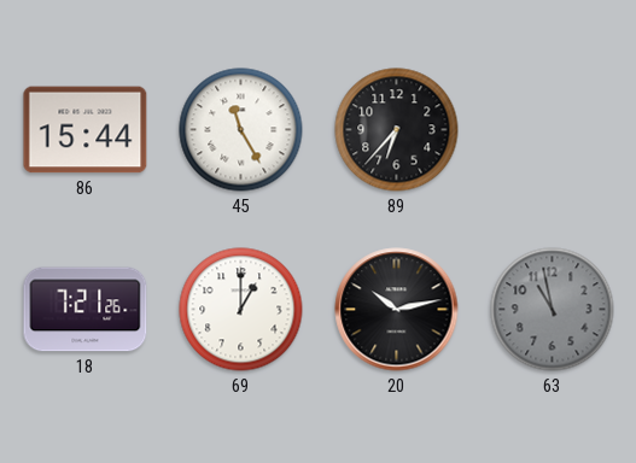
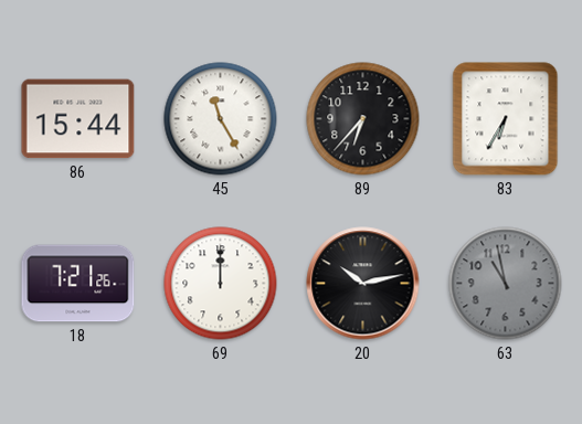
83: none -> 6:35
69: 1:00 -> 12:00
